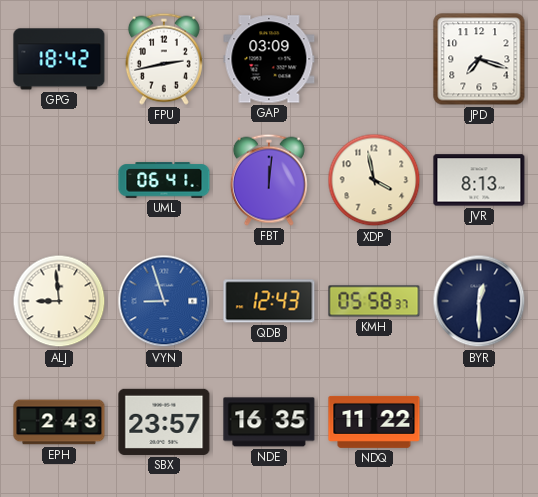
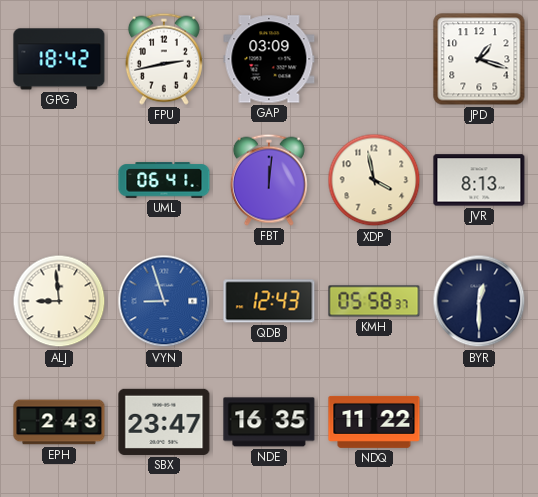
JPD: 7:18 -> 1:18
SBX: 23:57 -> 23:47
